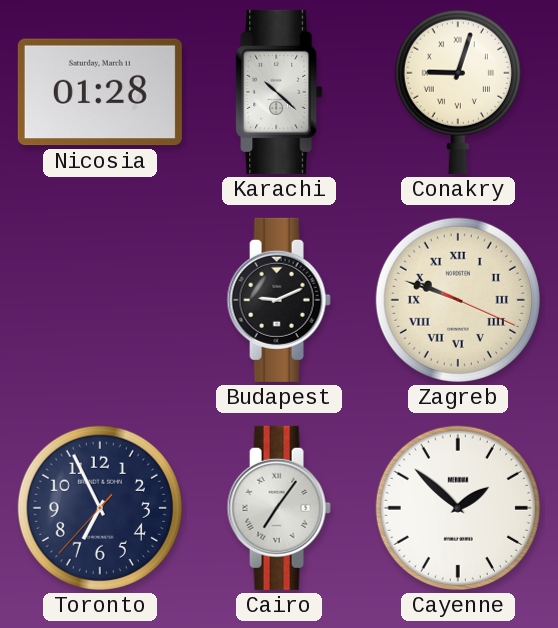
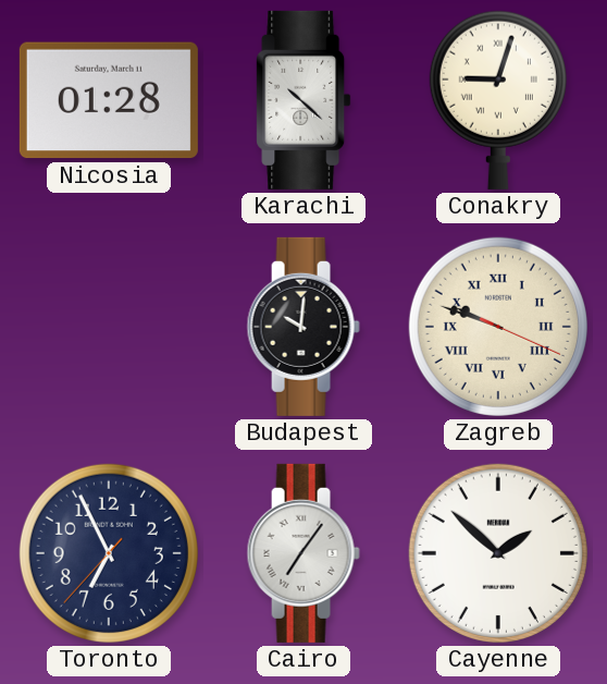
Budapest: 9:11 -> 10:01
